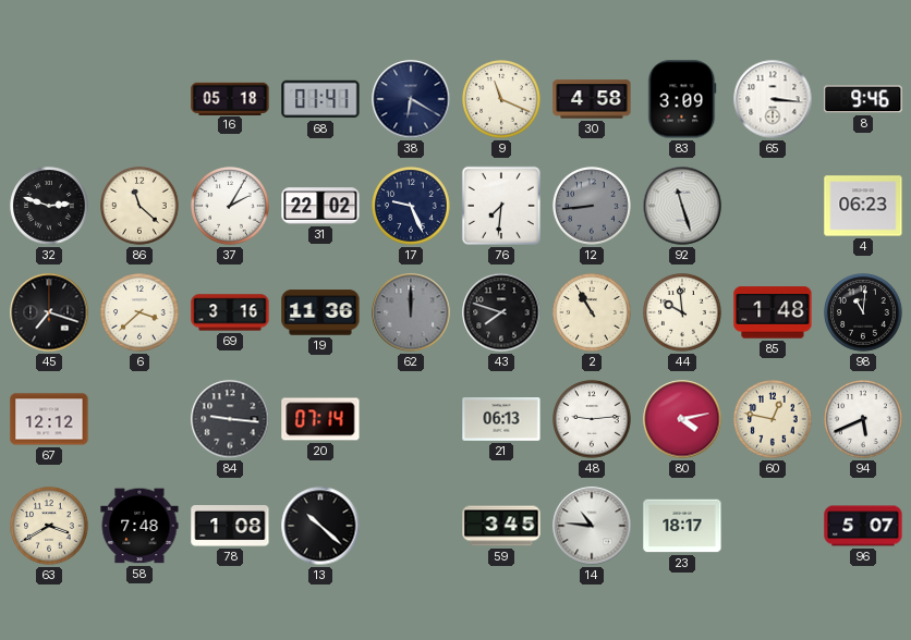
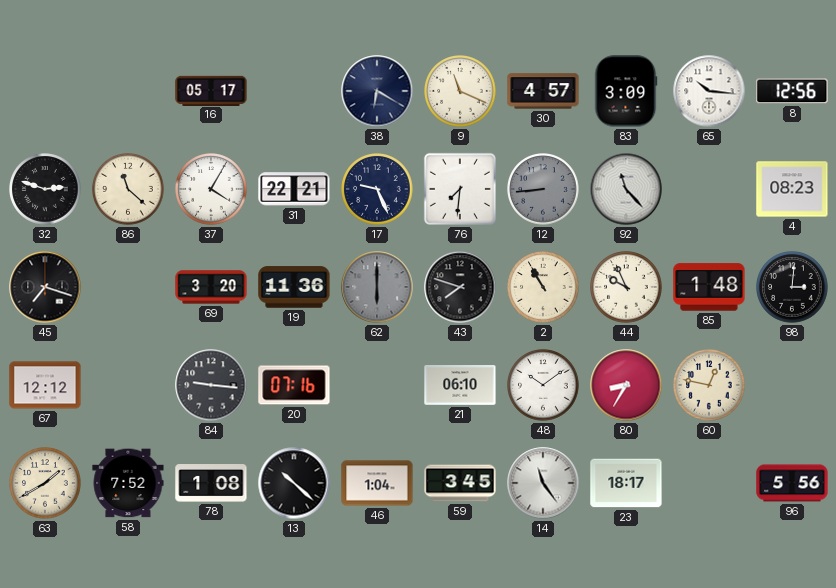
16: 05:18 -> 05:17
68: 01:41 -> none
30: 4:58 -> 4:57
65: 3:16 -> 10:16
8: 9:46 -> 12:56
37: 2:05 -> 4:05
31: 22:02 -> 22:21
92: 11:27 -> 11:23
4: 06:23 -> 08:23
6: 3:38 -> none
69: 3:16 -> 3:20
62: 12:00 -> 6:00
44: 9:59 -> 9:56
98: 11:01 -> 3:01
20: 07:14 -> 07:16
21: 06:13 -> 06:10
48: 9:14 -> 10:09
80: 4:13 -> 8:35
94: 5:41 -> none
63: 3:40 -> 1:40
58: 7:48 -> 7:52
46: none -> 1:04
14: 10:46 -> 11:24
96: 5:07 -> 5:56
